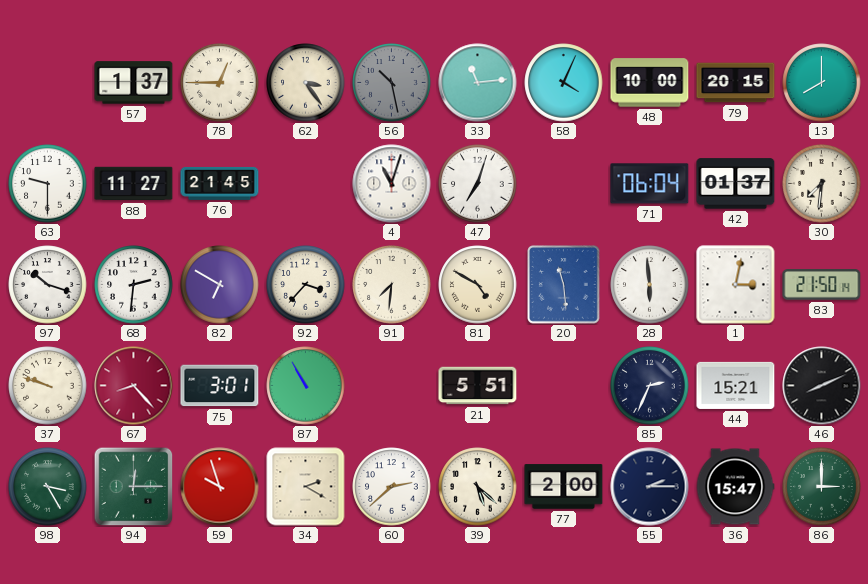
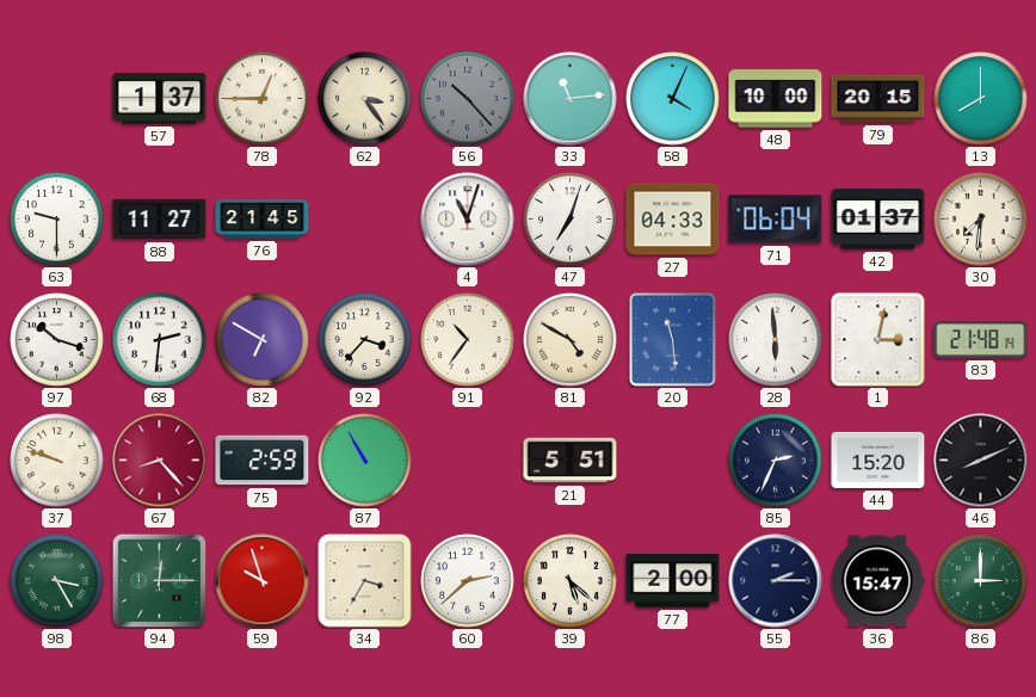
56: 10:28 -> 10:23
27: none -> 04:33
91: 7:31 -> 10:36
83: 21:50 -> 21:48
75: 3:01 -> 2:59
44: 15:21 -> 15:20
34: 2:20 -> 3:35
